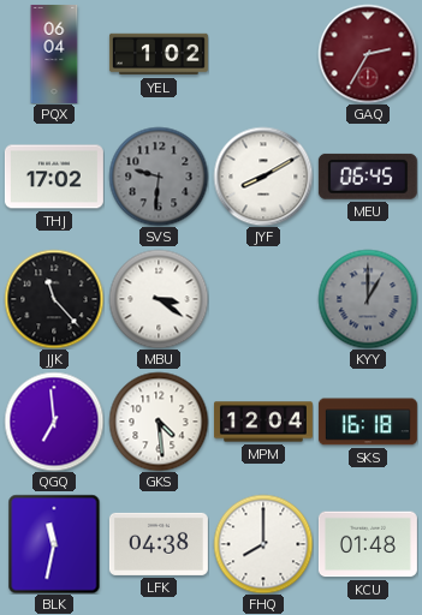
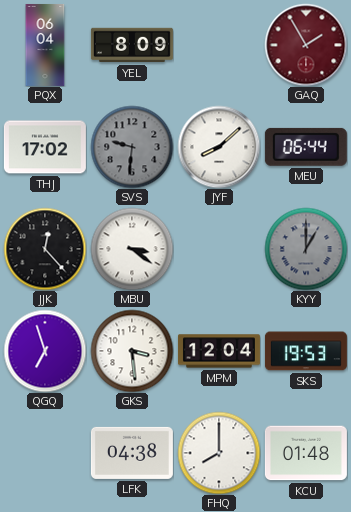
YEL: 1:02 -> 8:09
GAQ: 2:35 -> 1:55
JYF: 8:10 -> 8:08
MEU: 06:45 -> 06:44
JJK: 11:23 -> 12:23
QGQ: 6:59 -> 6:57
GKS: 4:29 -> 3:29
SKS: 16:18 -> 19:53
BLK: 11:32 -> none
